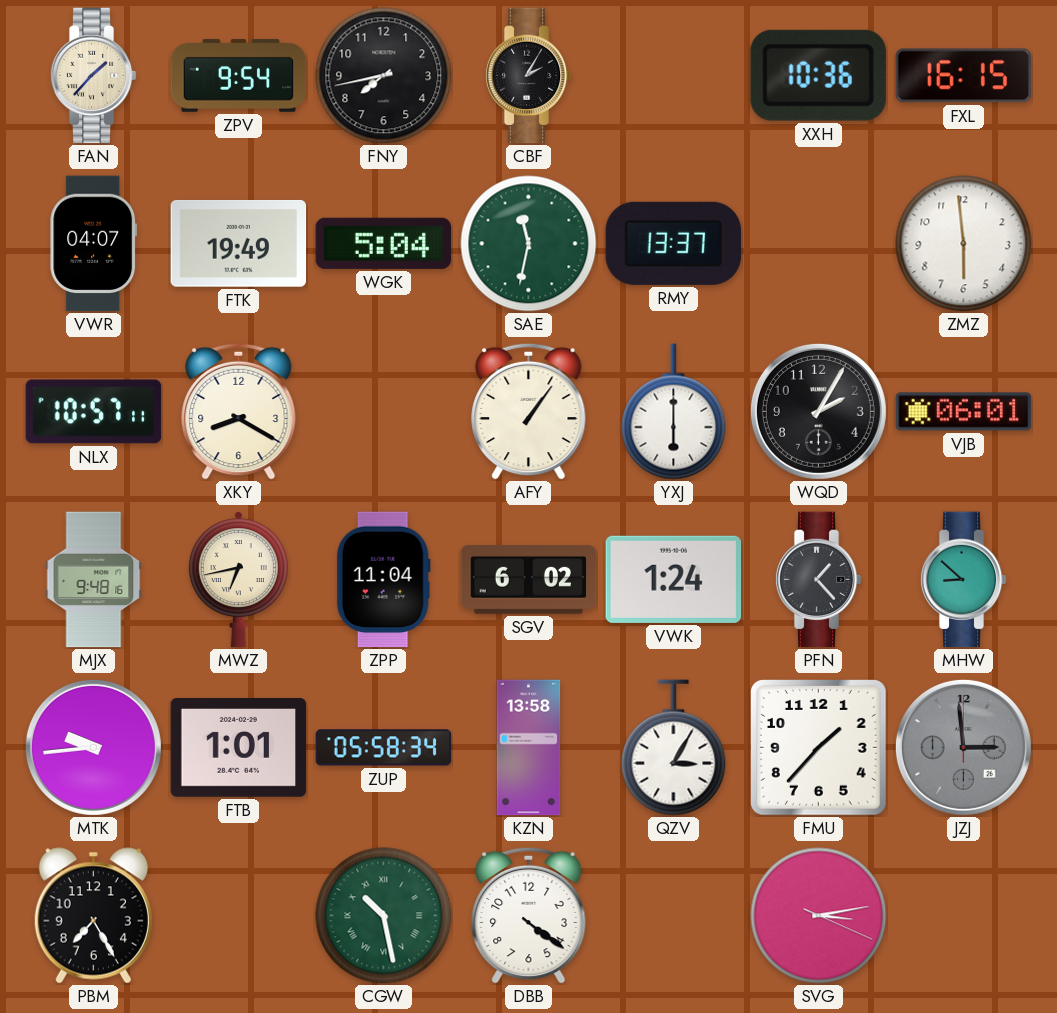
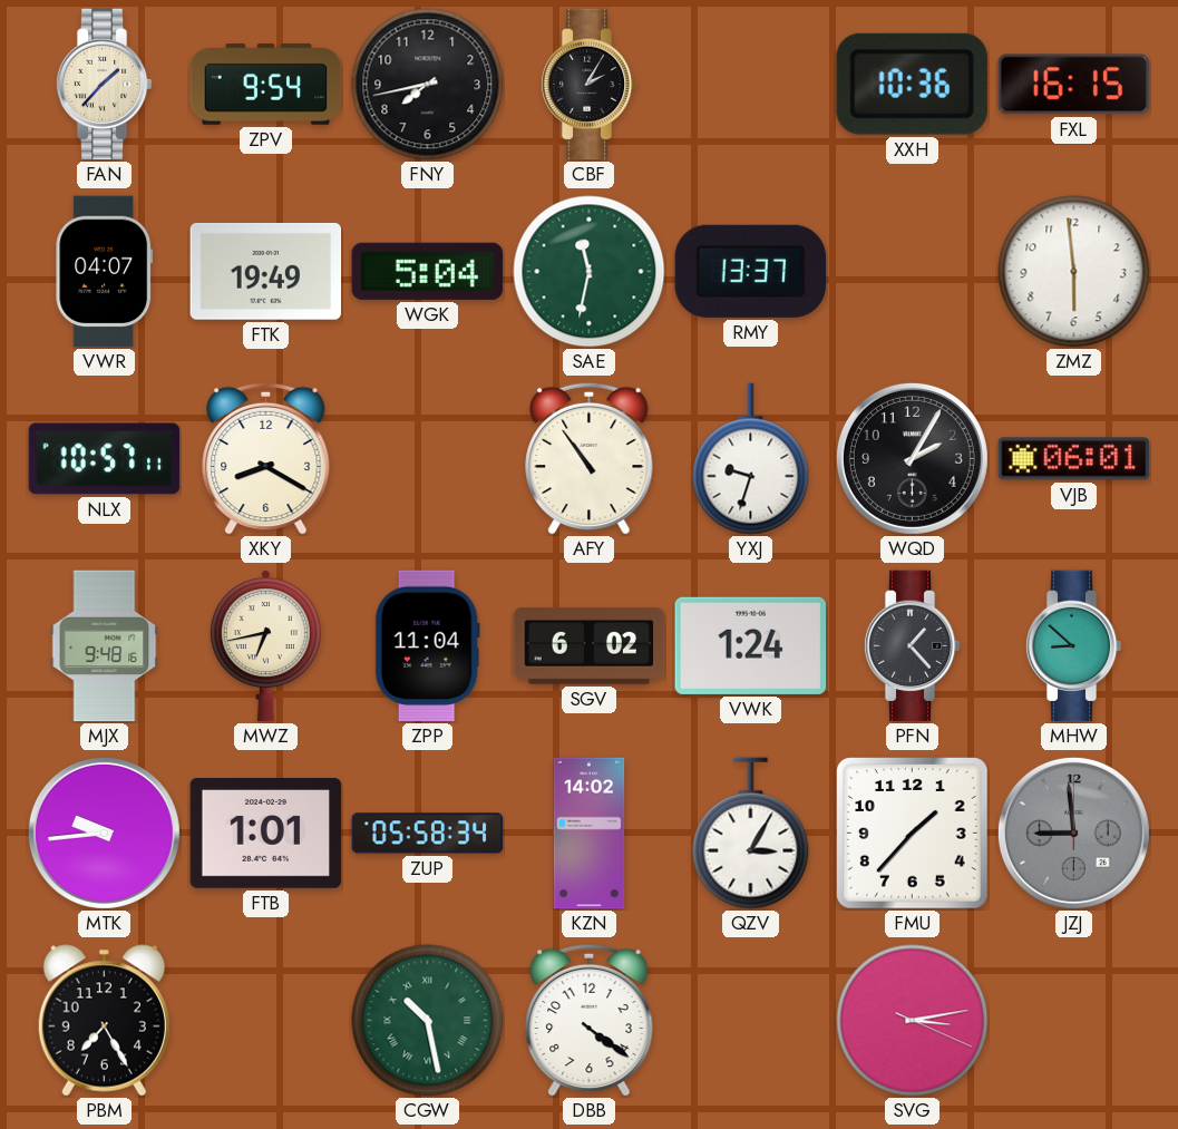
AFY: 1:06 -> 10:54
YXJ: 6:00 -> 9:33
KZN: 13:58 -> 14:02
JZJ: 2:59 -> 8:59
